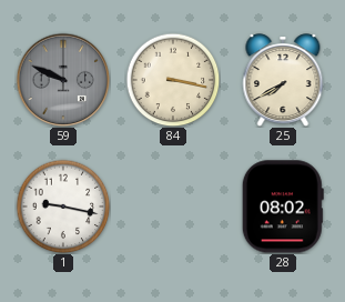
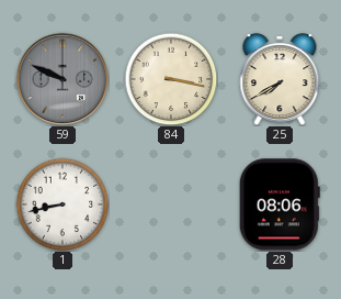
1: 9:17 -> 8:43
28: 08:02 -> 08:06
